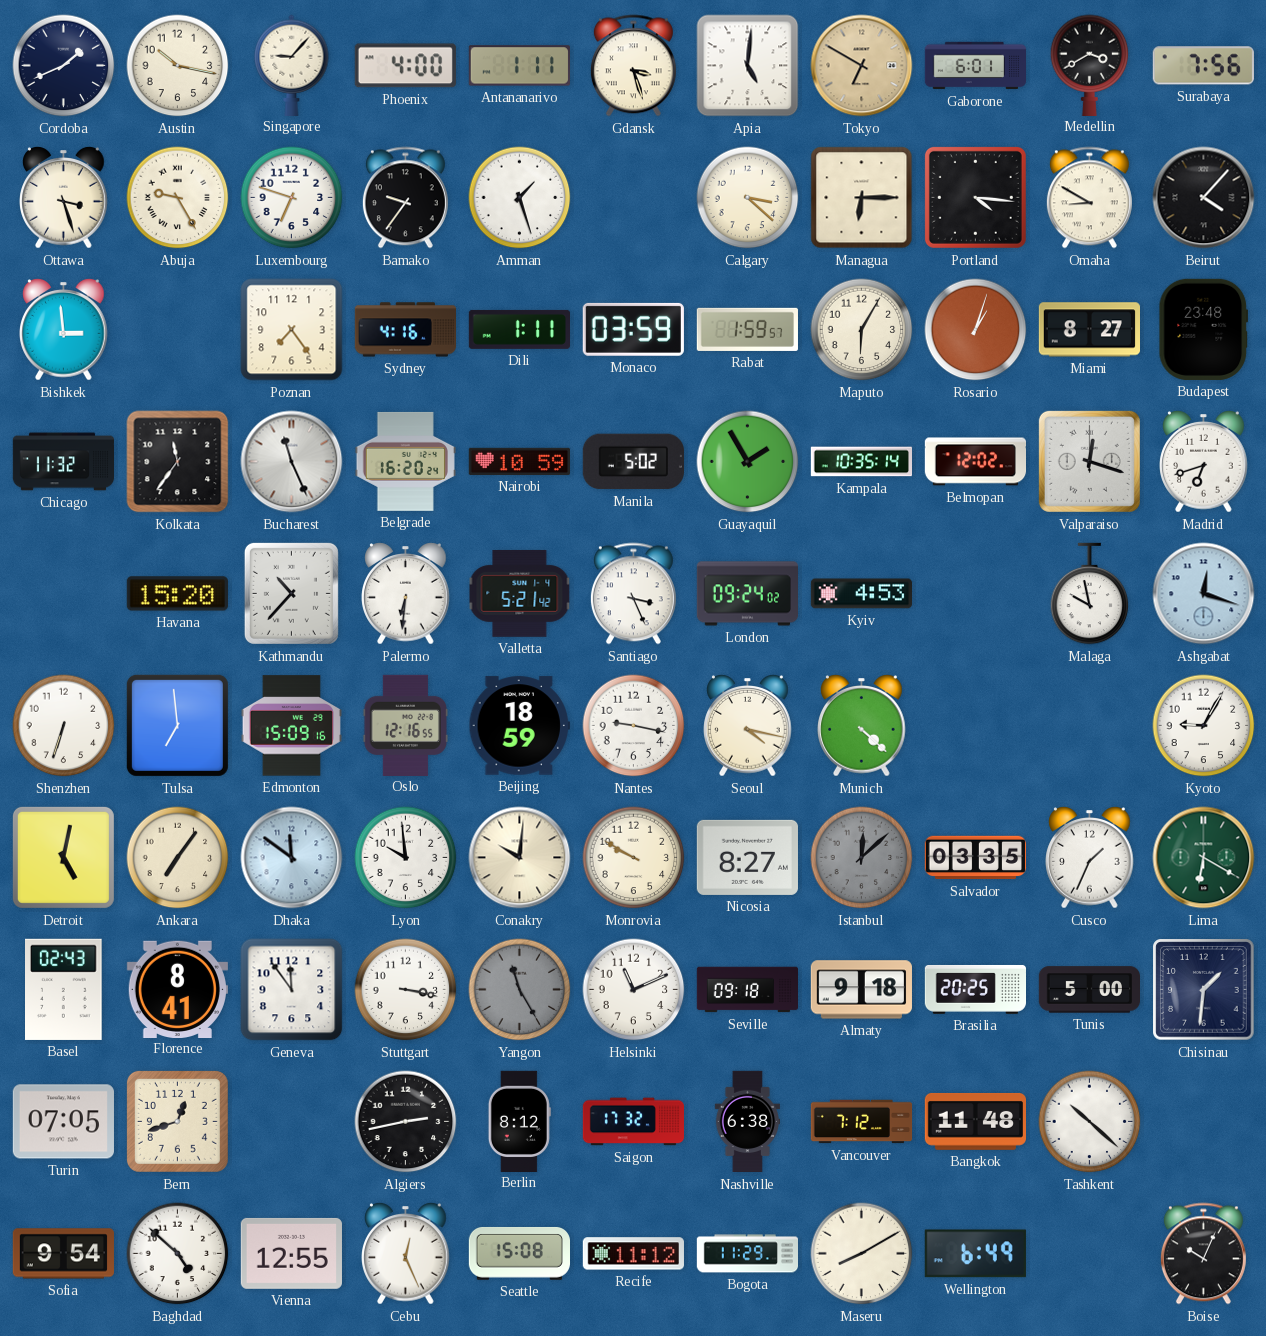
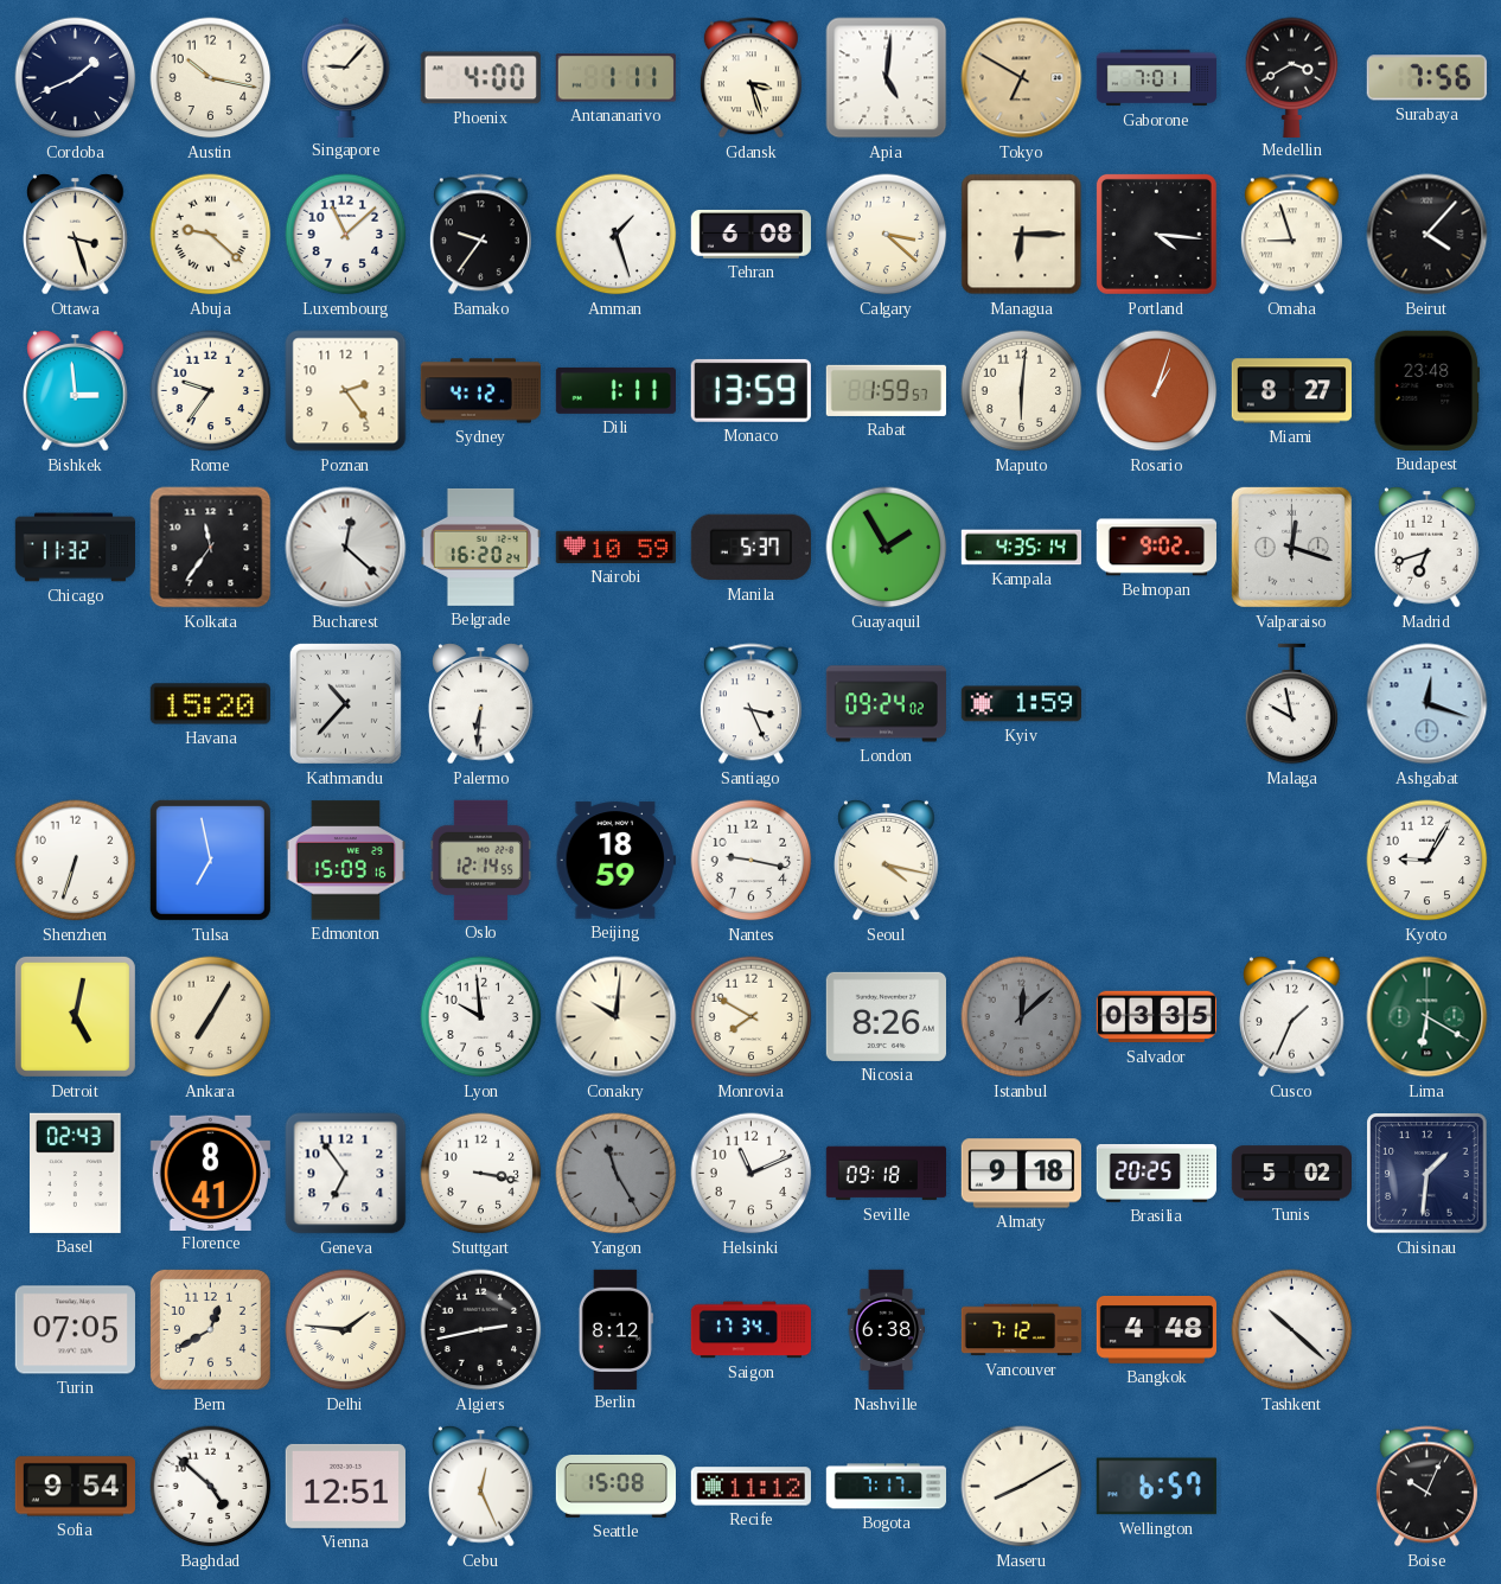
Gaborone: 6:01 -> 7:01
Abuja: 9:25 -> 9:22
Luxembourg: 6:48 -> 11:08
Tehran: none -> 6:08
Omaha: 8:50 -> 8:57
Rome: none -> 9:36
Poznan: 7:24 -> 2:24
Sydney: 4:16 -> 4:12
Monaco: 03:59 -> 13:59
Maputo: 6:05 -> 6:01
Bucharest: 11:26 -> 12:22
Manila: 5:02 -> 5:37
Kampala: 10:35 -> 4:35
Belmopan: 12:02 -> 9:02
Valletta: 5:21 -> none
Kyiv: 4:53 -> 1:59
Tulsa: 6:59 -> 6:58
Oslo: 12:16 -> 12:14
Munich: 4:22 -> none
Ankara: 7:06 -> 7:05
Dhaka: 11:51 -> none
Monrovia: 9:50 -> 7:50
Nicosia: 8:27 -> 8:26
Geneva: 11:54 -> 6:54
Tunis: 5:00 -> 5:02
Bern: 12:42 -> 12:40
Delhi: none -> 1:46
Saigon: 17:32 -> 17:34
Bangkok: 11:48 -> 4:48
Vienna: 12:55 -> 12:51
Bogota: 11:29 -> 7:17
Wellington: 6:49 -> 6:57
